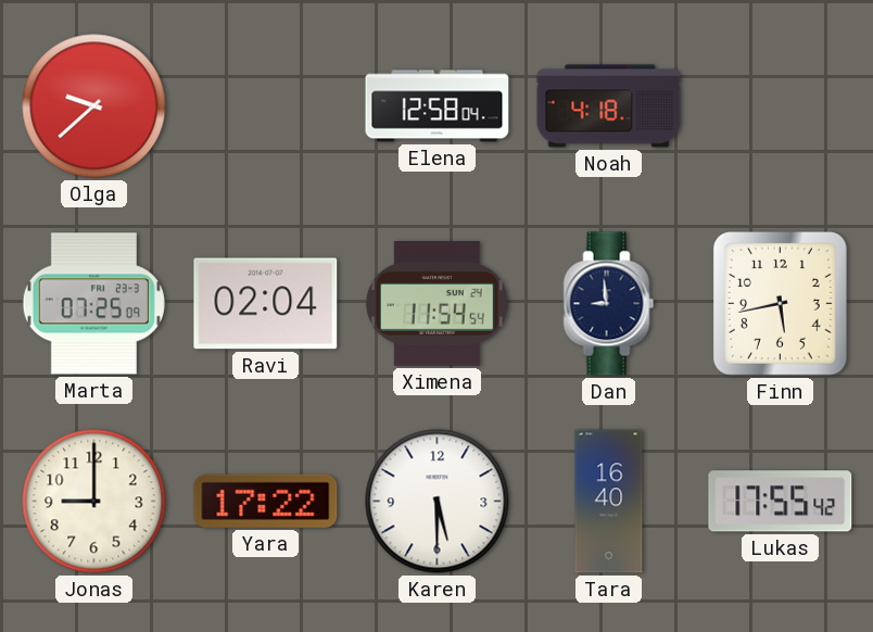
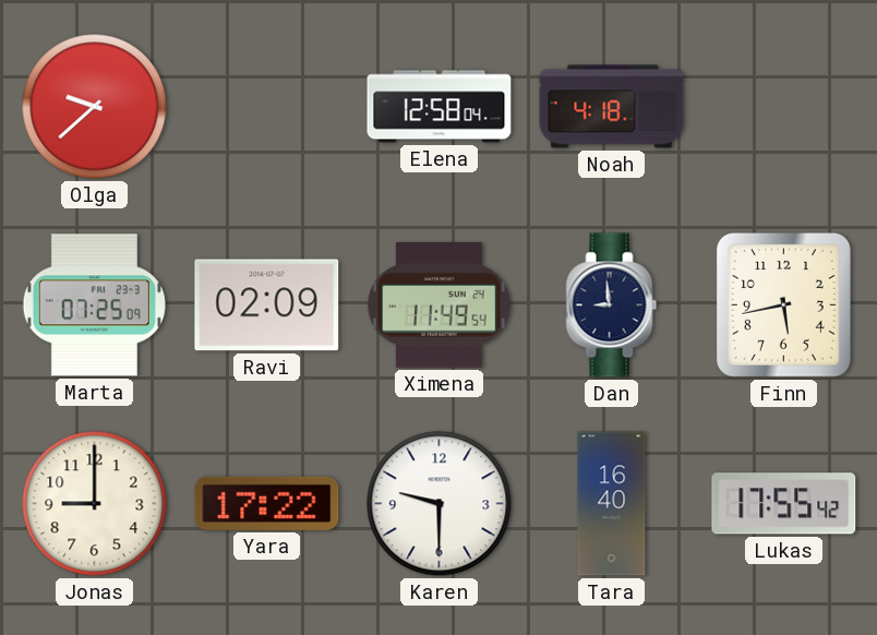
Ravi: 02:04 -> 02:09
Ximena: 11:54 -> 11:49
Karen: 5:30 -> 9:30
